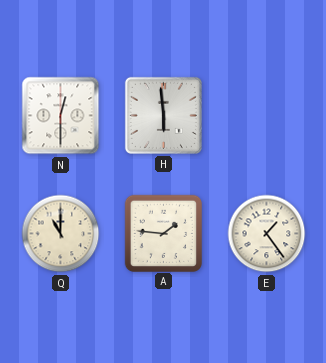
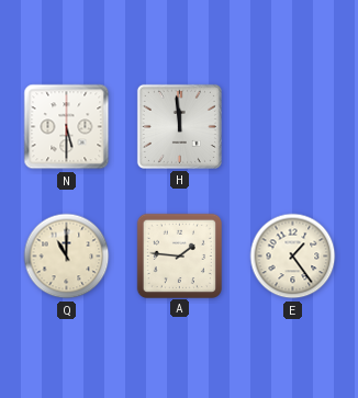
N: 12:30 -> 5:30
H: 5:59 -> 11:59
